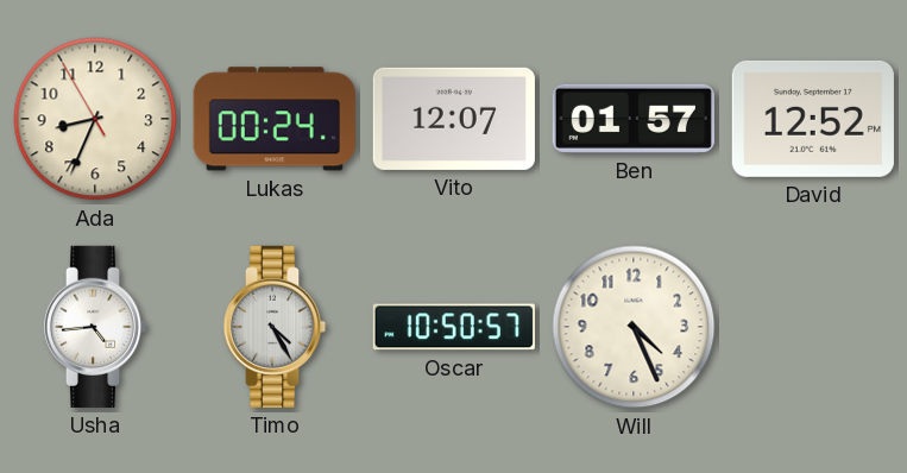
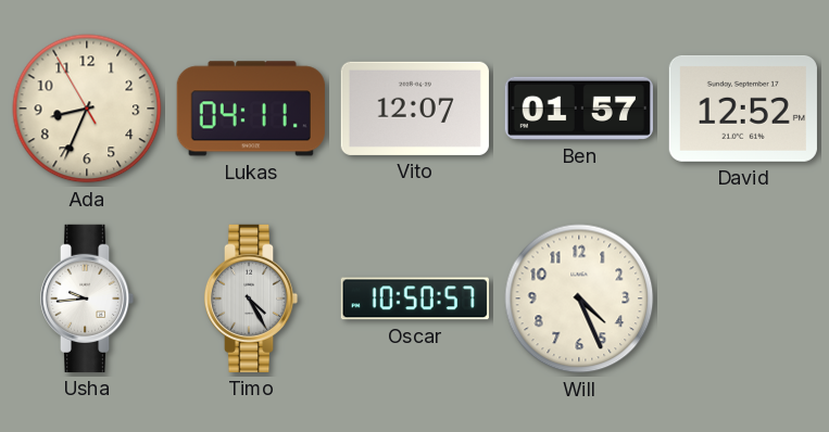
Lukas: 00:24 -> 04:11
Usha: 4:44 -> 9:44
